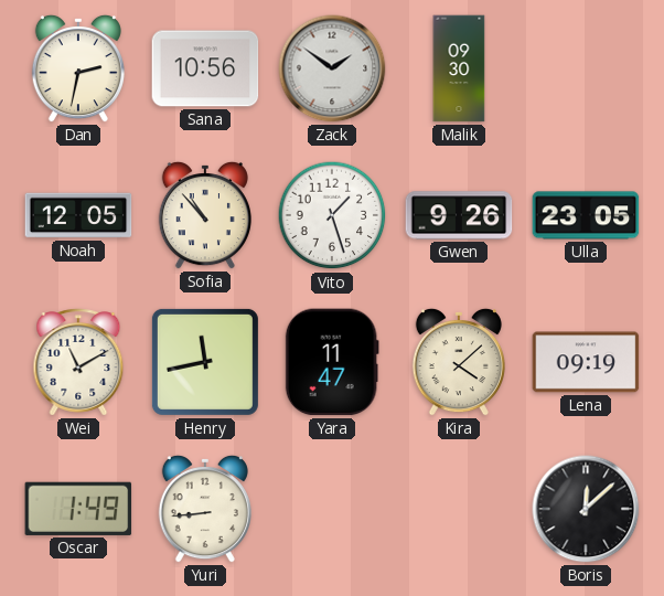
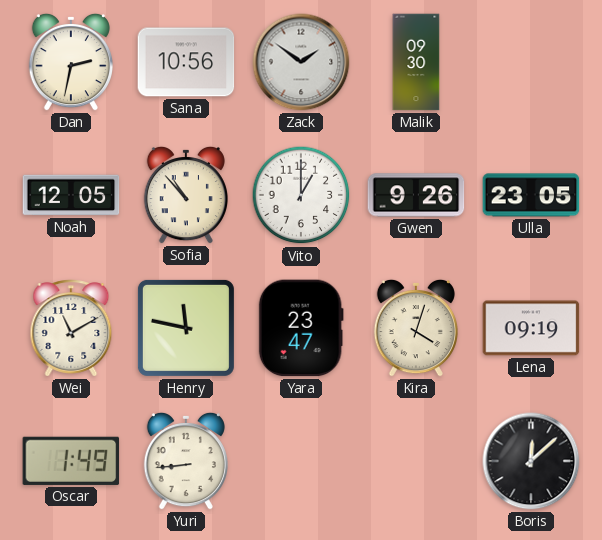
Vito: 1:27 -> 1:00
Henry: 11:43 -> 11:47
Yara: 11:47 -> 23:47
Kira: 4:08 -> 4:03
